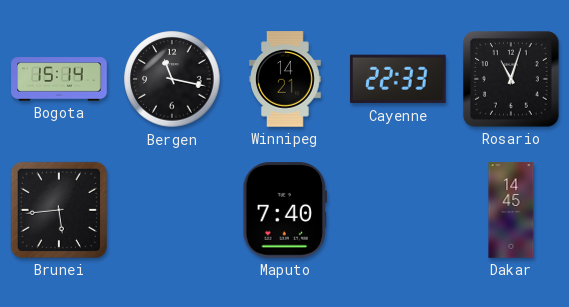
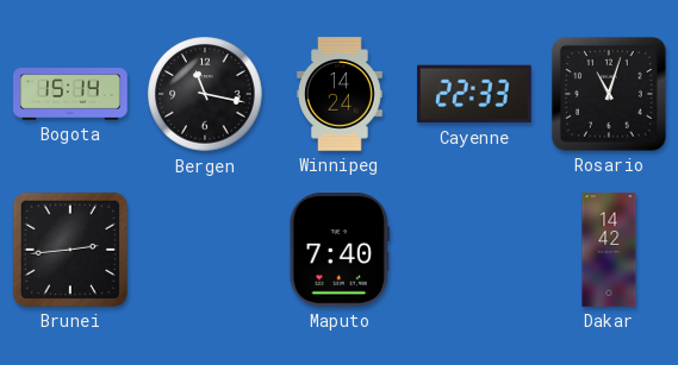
Winnipeg: 14:21 -> 14:24
Brunei: 5:44 -> 2:44
Dakar: 14:45 -> 14:42
